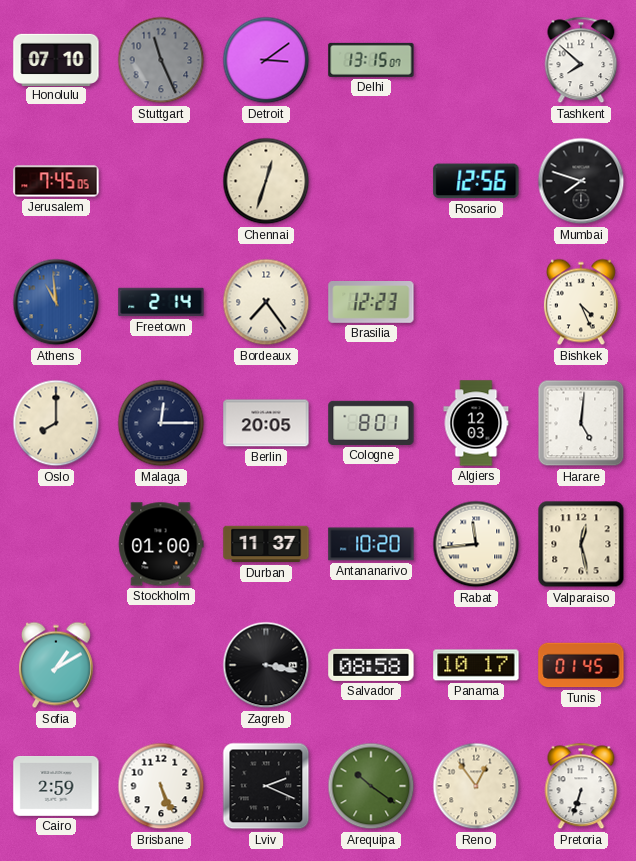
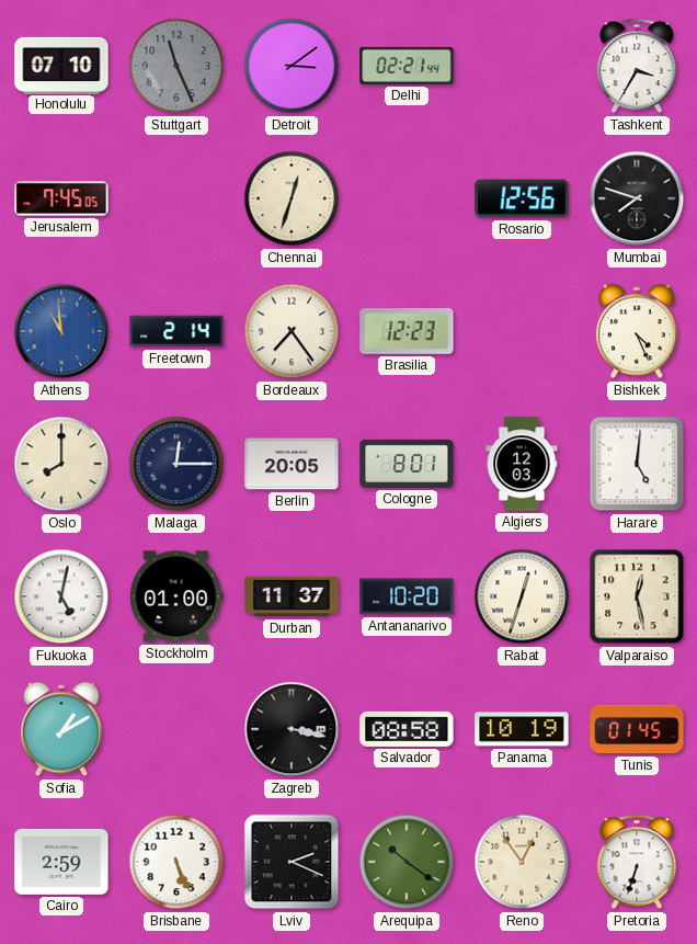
Delhi: 13:15 -> 02:21
Tashkent: 7:52 -> 3:35
Fukuoka: none -> 5:02
Rabat: 11:44 -> 12:33
Panama: 10:17 -> 10:19
